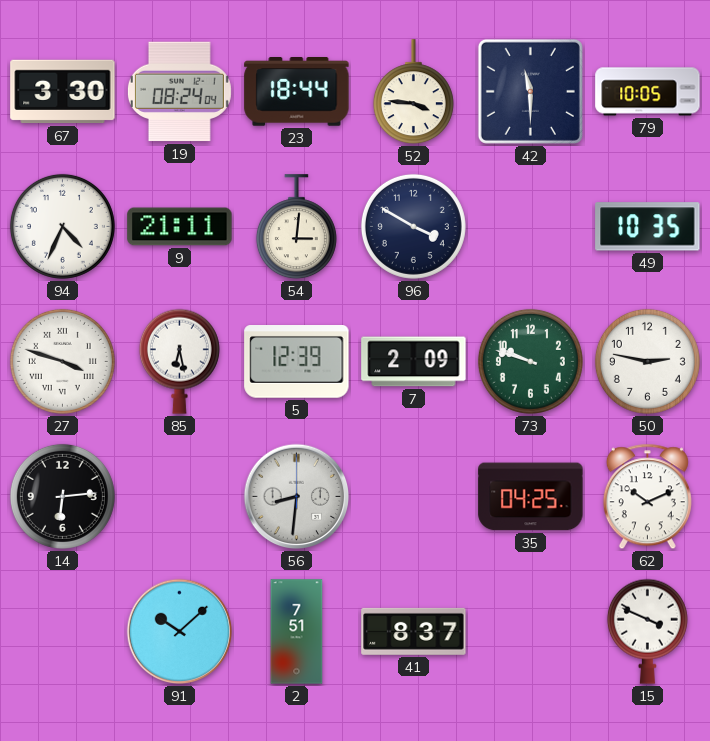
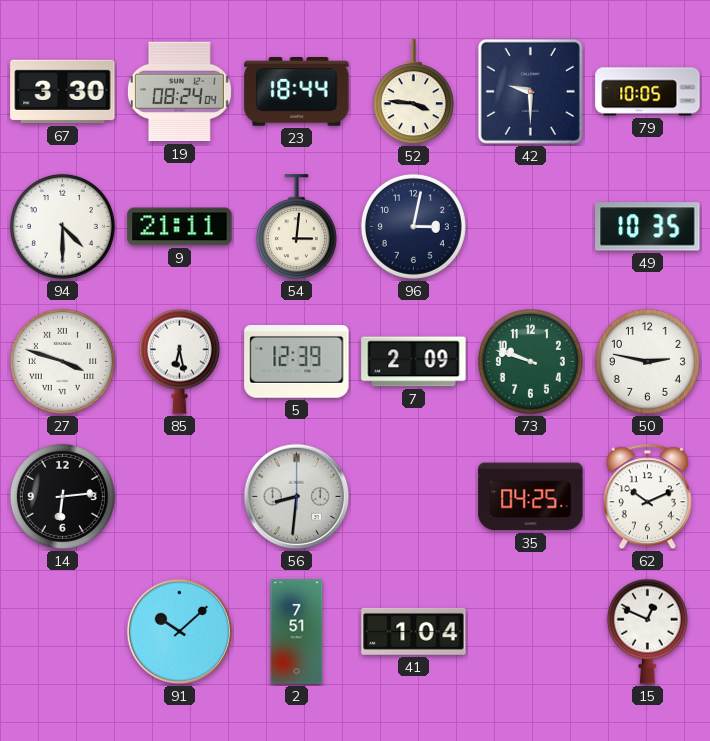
42: 11:30 -> 9:30
94: 4:34 -> 4:30
96: 3:50 -> 3:02
41: 8:37 -> 1:04
15: 3:49 -> 12:49
